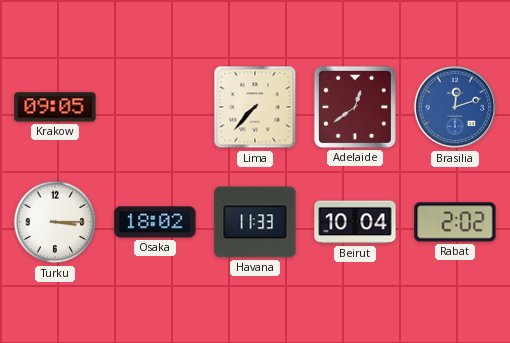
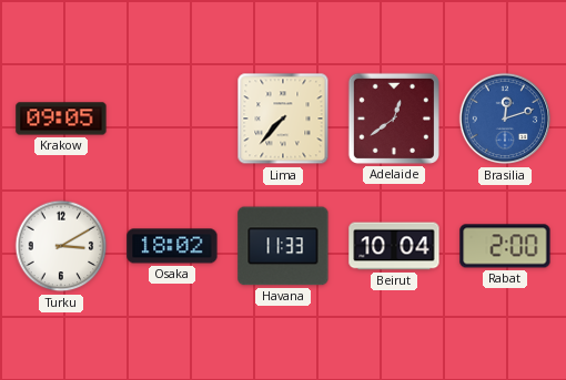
Turku: 3:15 -> 3:10
Rabat: 2:02 -> 2:00
